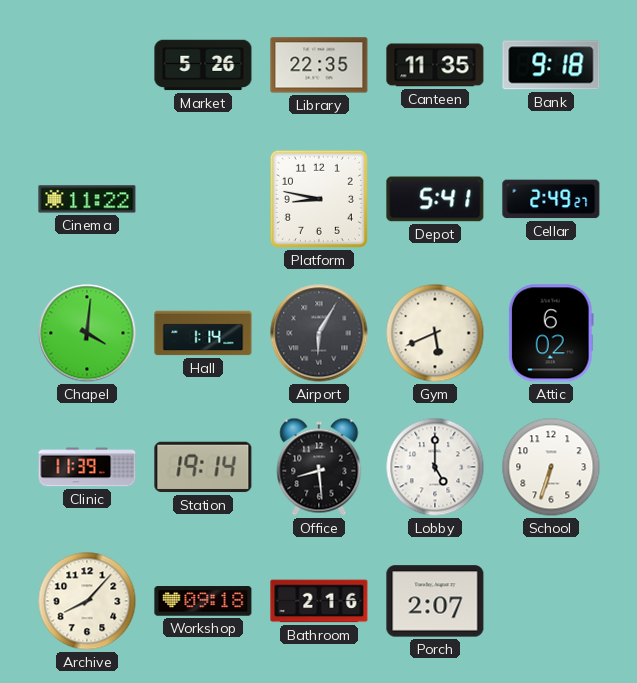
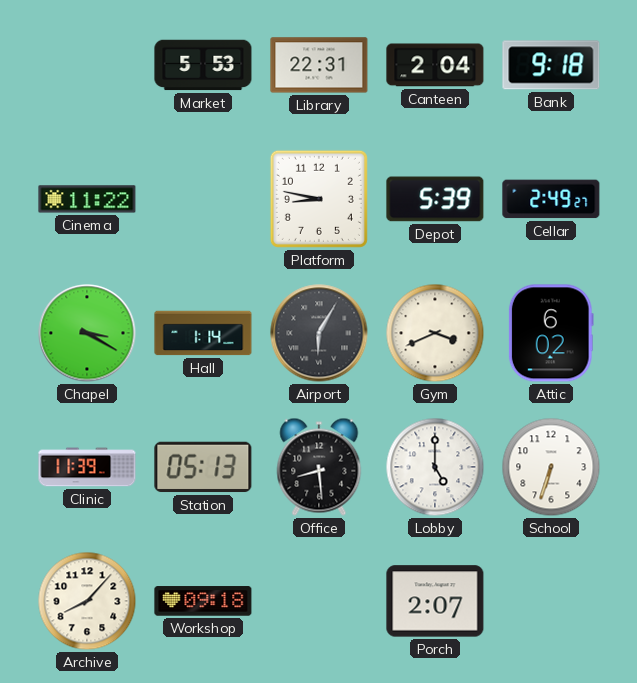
Market: 5:26 -> 5:53
Library: 22:35 -> 22:31
Canteen: 11:35 -> 2:04
Depot: 5:41 -> 5:39
Chapel: 4:01 -> 3:20
Gym: 5:41 -> 3:41
Station: 19:14 -> 05:13
Bathroom: 2:16 -> none
